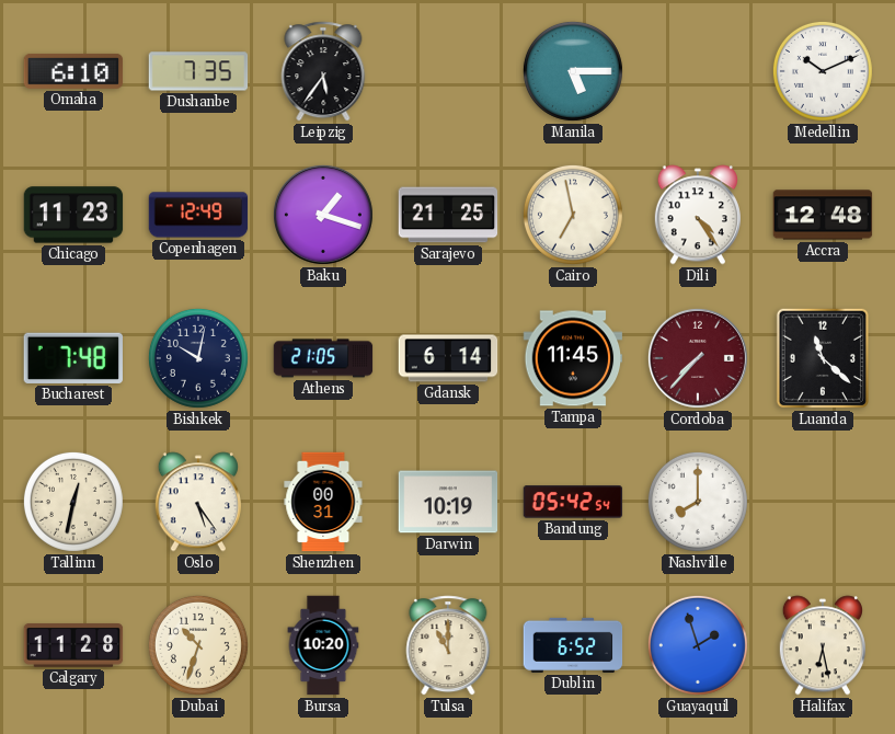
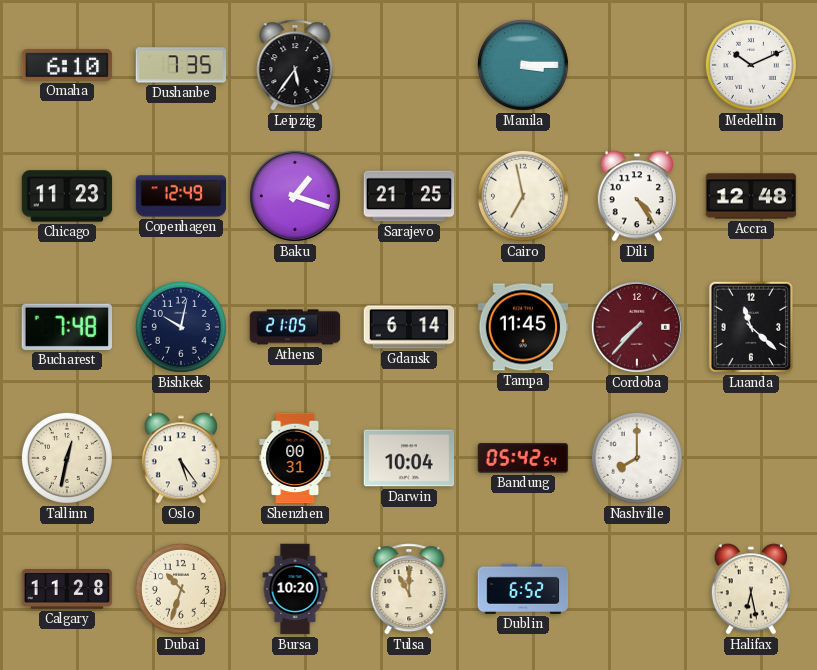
Manila: 5:15 -> 3:15
Darwin: 10:19 -> 10:04
Guayaquil: 1:57 -> none
